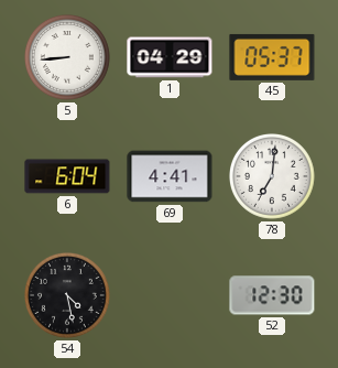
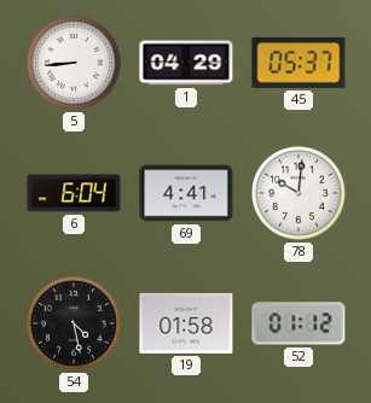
78: 7:01 -> 10:01
19: none -> 01:58
52: 12:30 -> 01:12
